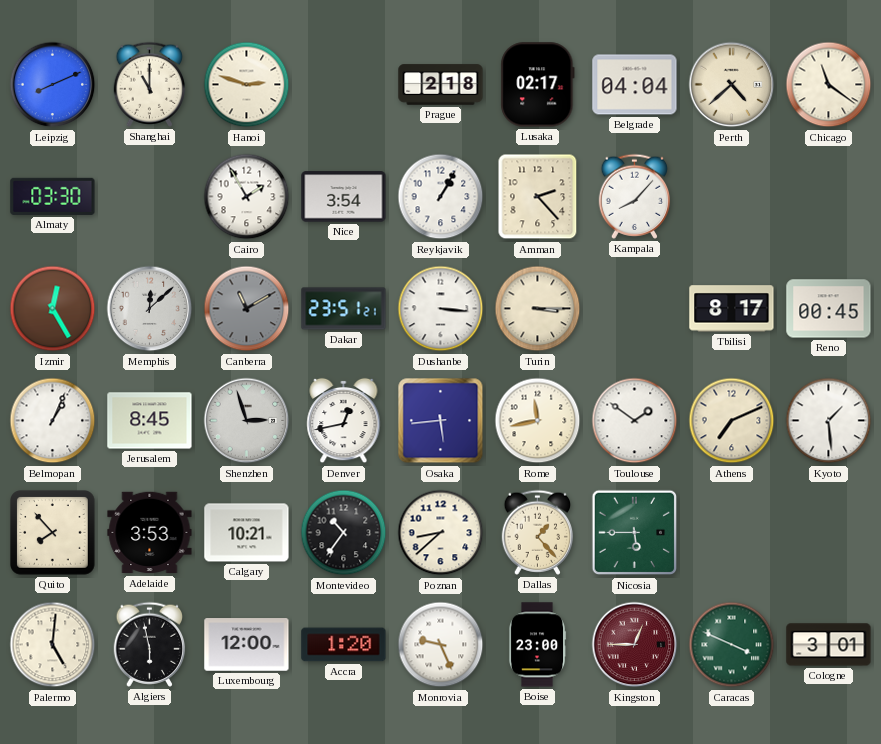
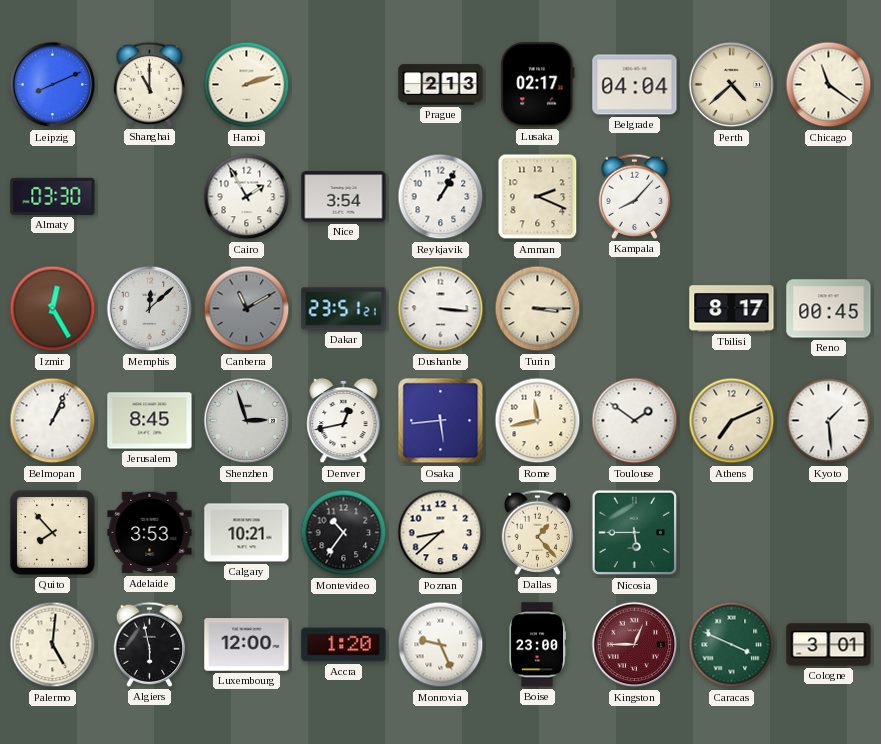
Hanoi: 2:48 -> 2:12
Prague: 2:18 -> 2:13
Amman: 2:23 -> 2:19
